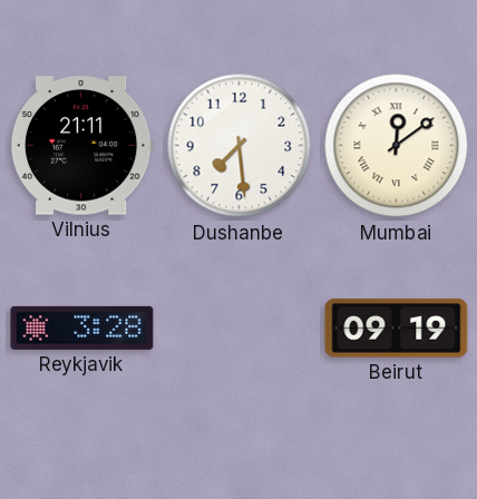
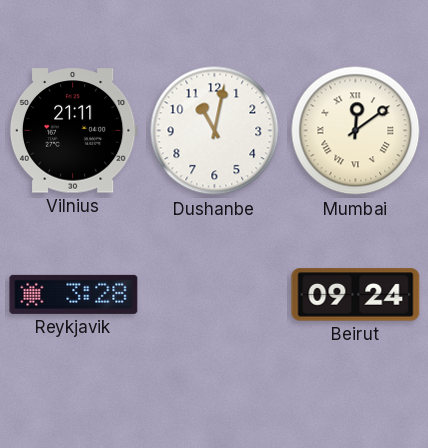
Dushanbe: 7:29 -> 11:02
Beirut: 09:19 -> 09:24
